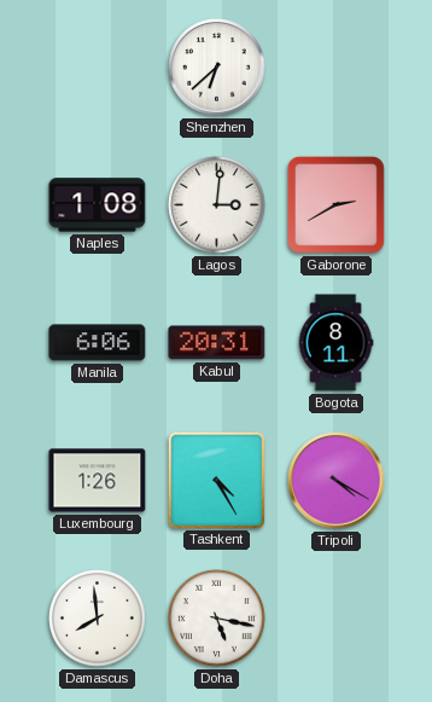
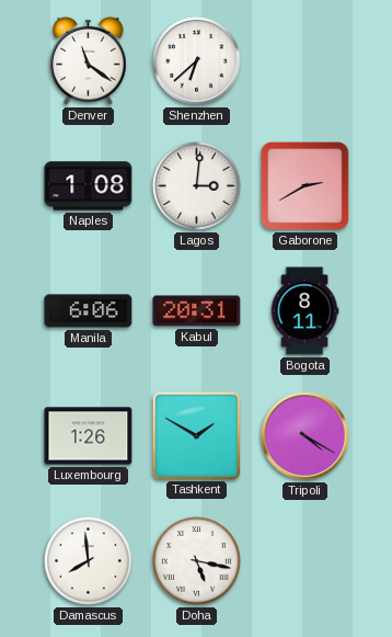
Denver: none -> 11:21
Tashkent: 4:25 -> 1:50
